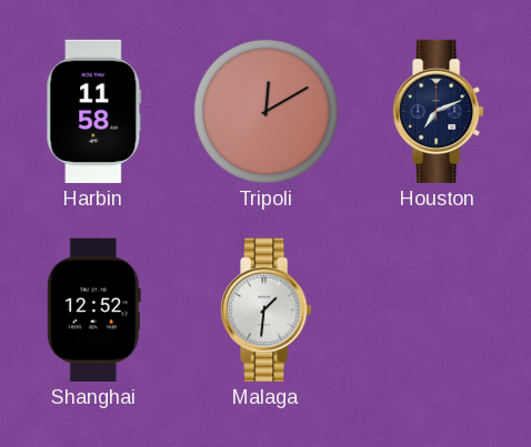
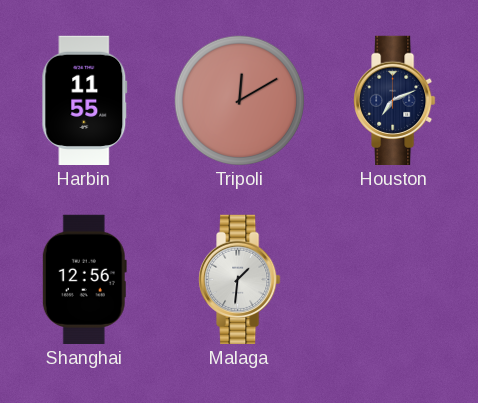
Harbin: 11:58 -> 11:55
Shanghai: 12:52 -> 12:56
